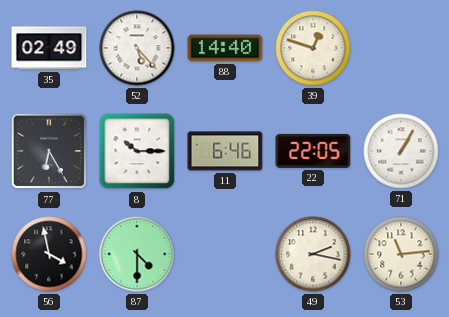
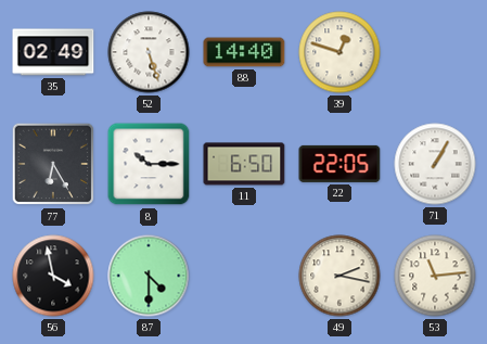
52: 5:23 -> 5:27
11: 6:46 -> 6:50
